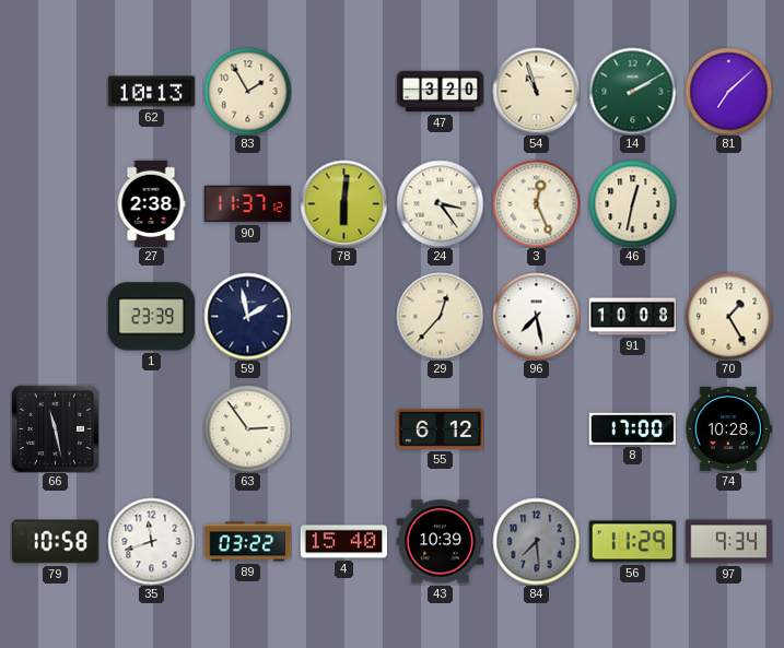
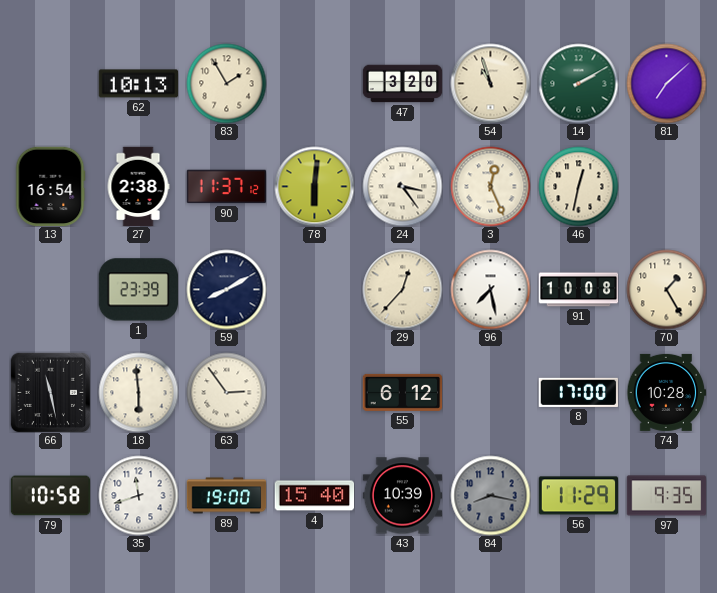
13: none -> 16:54
59: 1:58 -> 8:10
18: none -> 5:59
89: 03:22 -> 19:00
84: 7:29 -> 8:17
97: 9:34 -> 9:35
